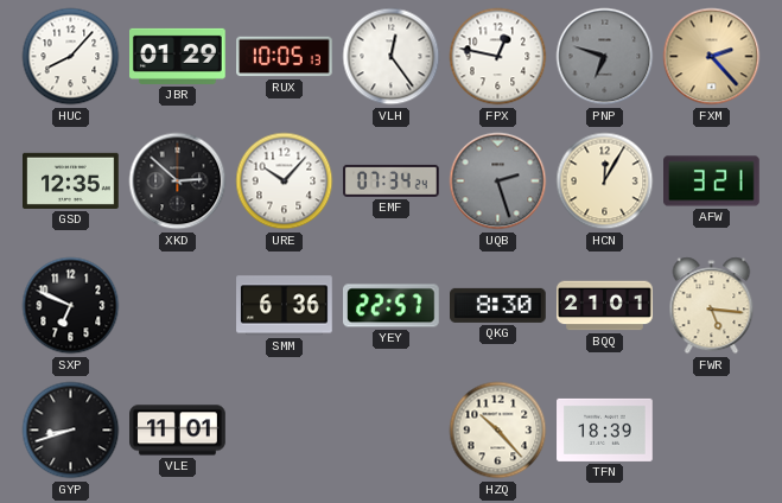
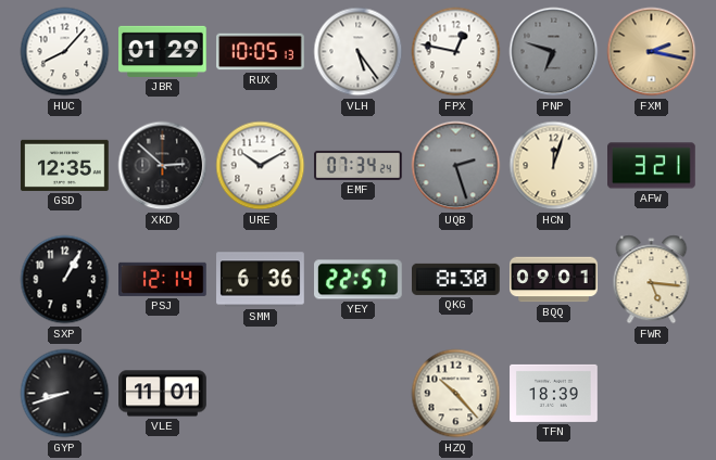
VLH: 12:24 -> 5:24
FXM: 2:23 -> 2:17
URE: 10:07 -> 10:10
HCN: 12:05 -> 12:03
SXP: 6:49 -> 1:05
PSJ: none -> 12:14
BQQ: 21:01 -> 09:01
